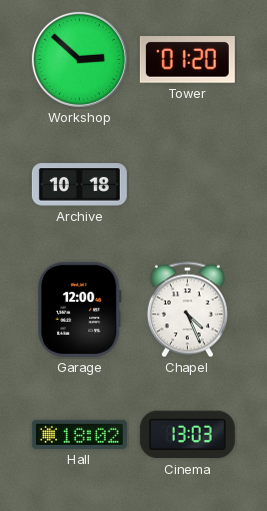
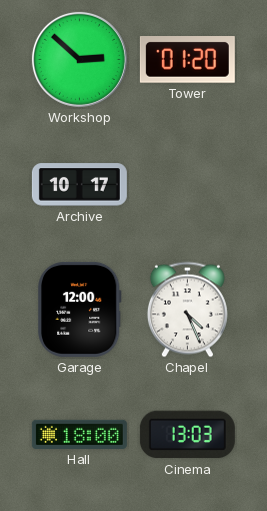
Archive: 10:18 -> 10:17
Hall: 18:02 -> 18:00
